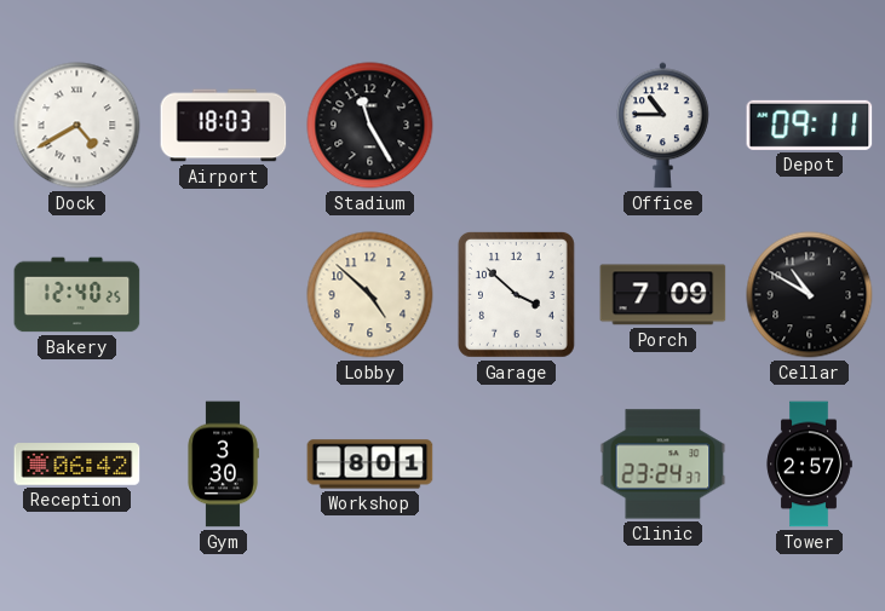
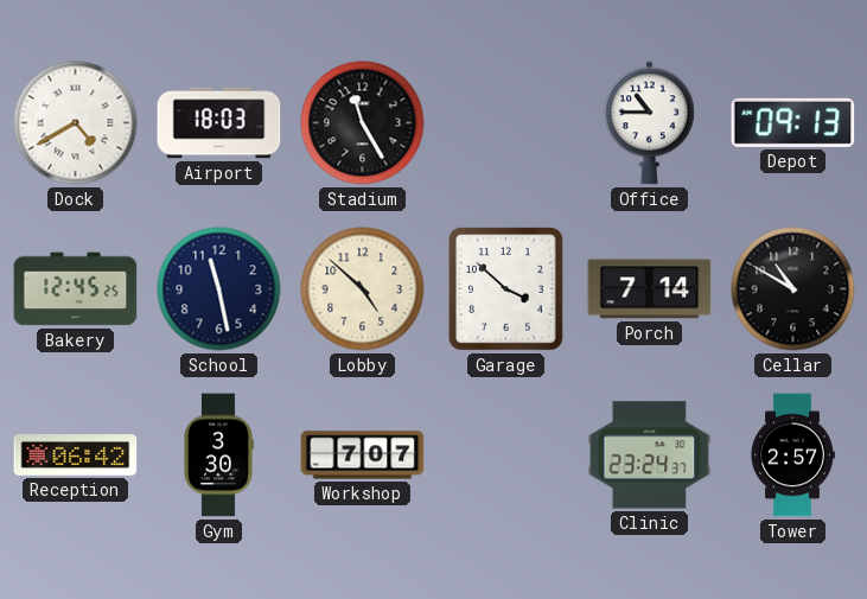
Depot: 09:11 -> 09:13
Bakery: 12:40 -> 12:45
School: none -> 11:28
Porch: 7:09 -> 7:14
Workshop: 8:01 -> 7:07
